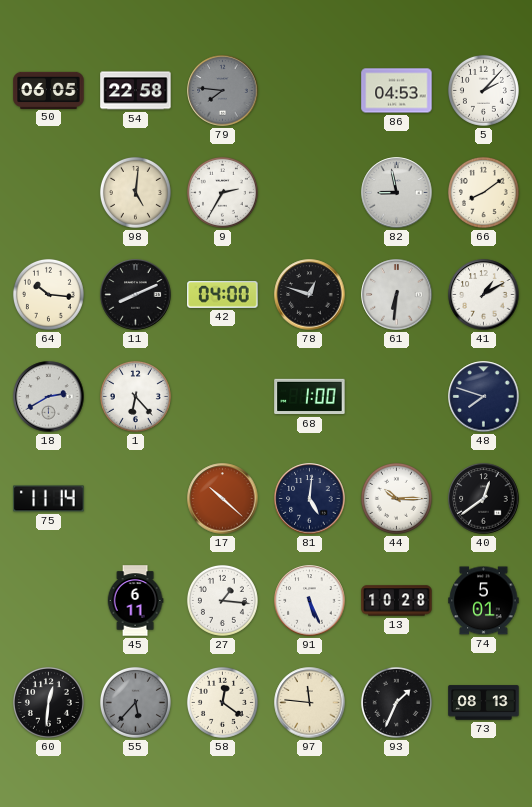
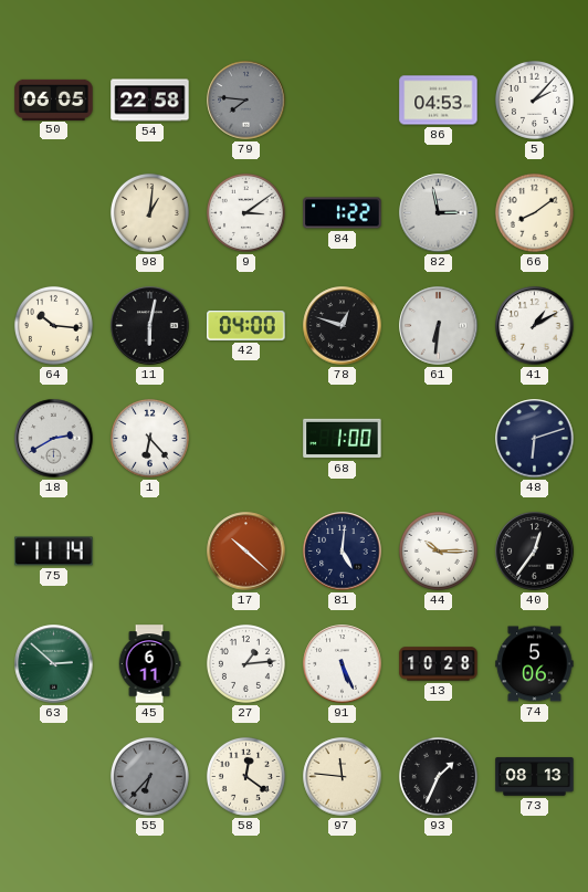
98: 5:01 -> 1:01
9: 2:35 -> 3:09
84: none -> 1:22
82: 8:58 -> 2:58
11: 8:11 -> 6:02
48: 7:48 -> 6:12
40: 12:39 -> 12:36
63: none -> 2:52
27: 1:16 -> 1:14
74: 5:01 -> 5:06
60: 12:31 -> none
55: 5:37 -> 6:37
